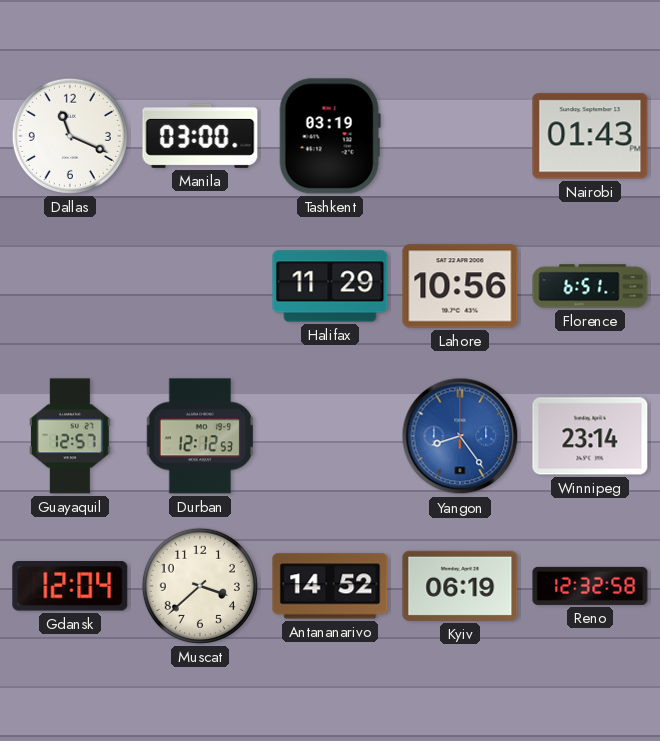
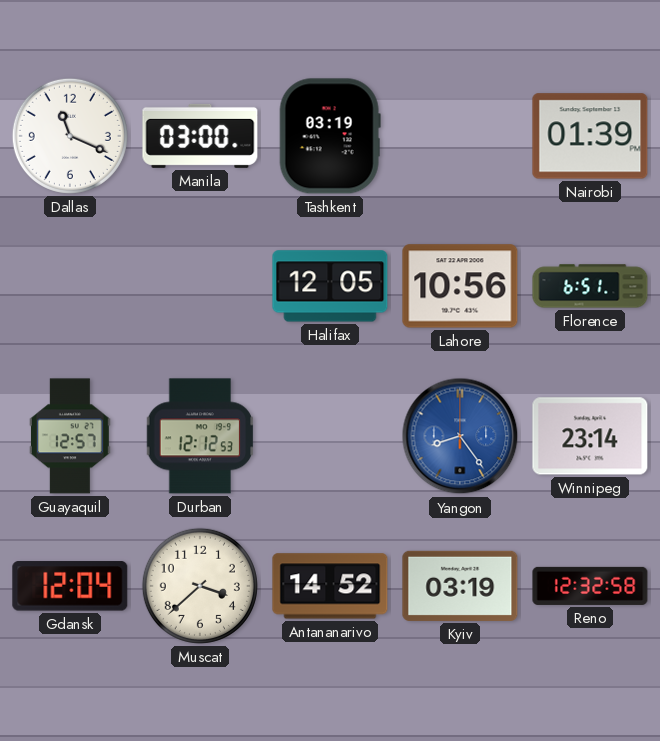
Nairobi: 01:43 -> 01:39
Halifax: 11:29 -> 12:05
Kyiv: 06:19 -> 03:19
